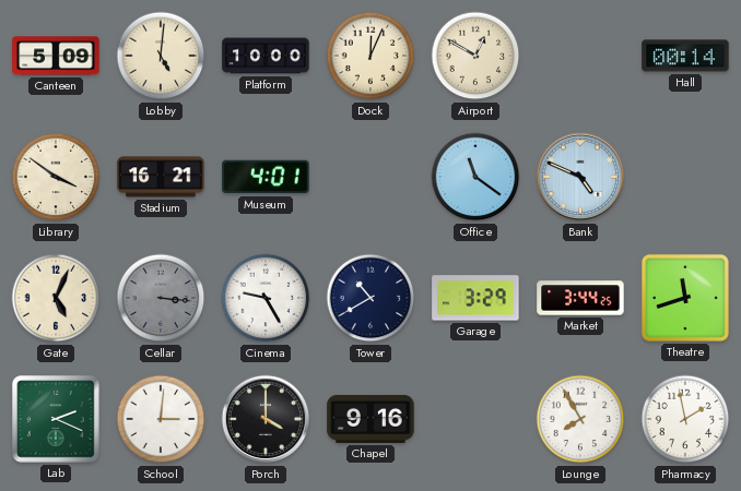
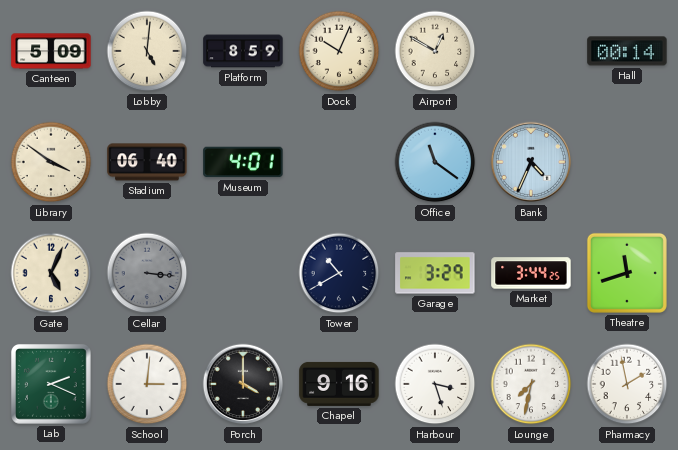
Platform: 10:00 -> 8:59
Dock: 12:04 -> 10:04
Stadium: 16:21 -> 06:40
Bank: 4:49 -> 4:34
Cinema: 9:25 -> none
Harbour: none -> 3:27
Lounge: 7:55 -> 7:32
